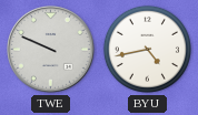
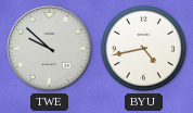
TWE: 9:49 -> 9:52
